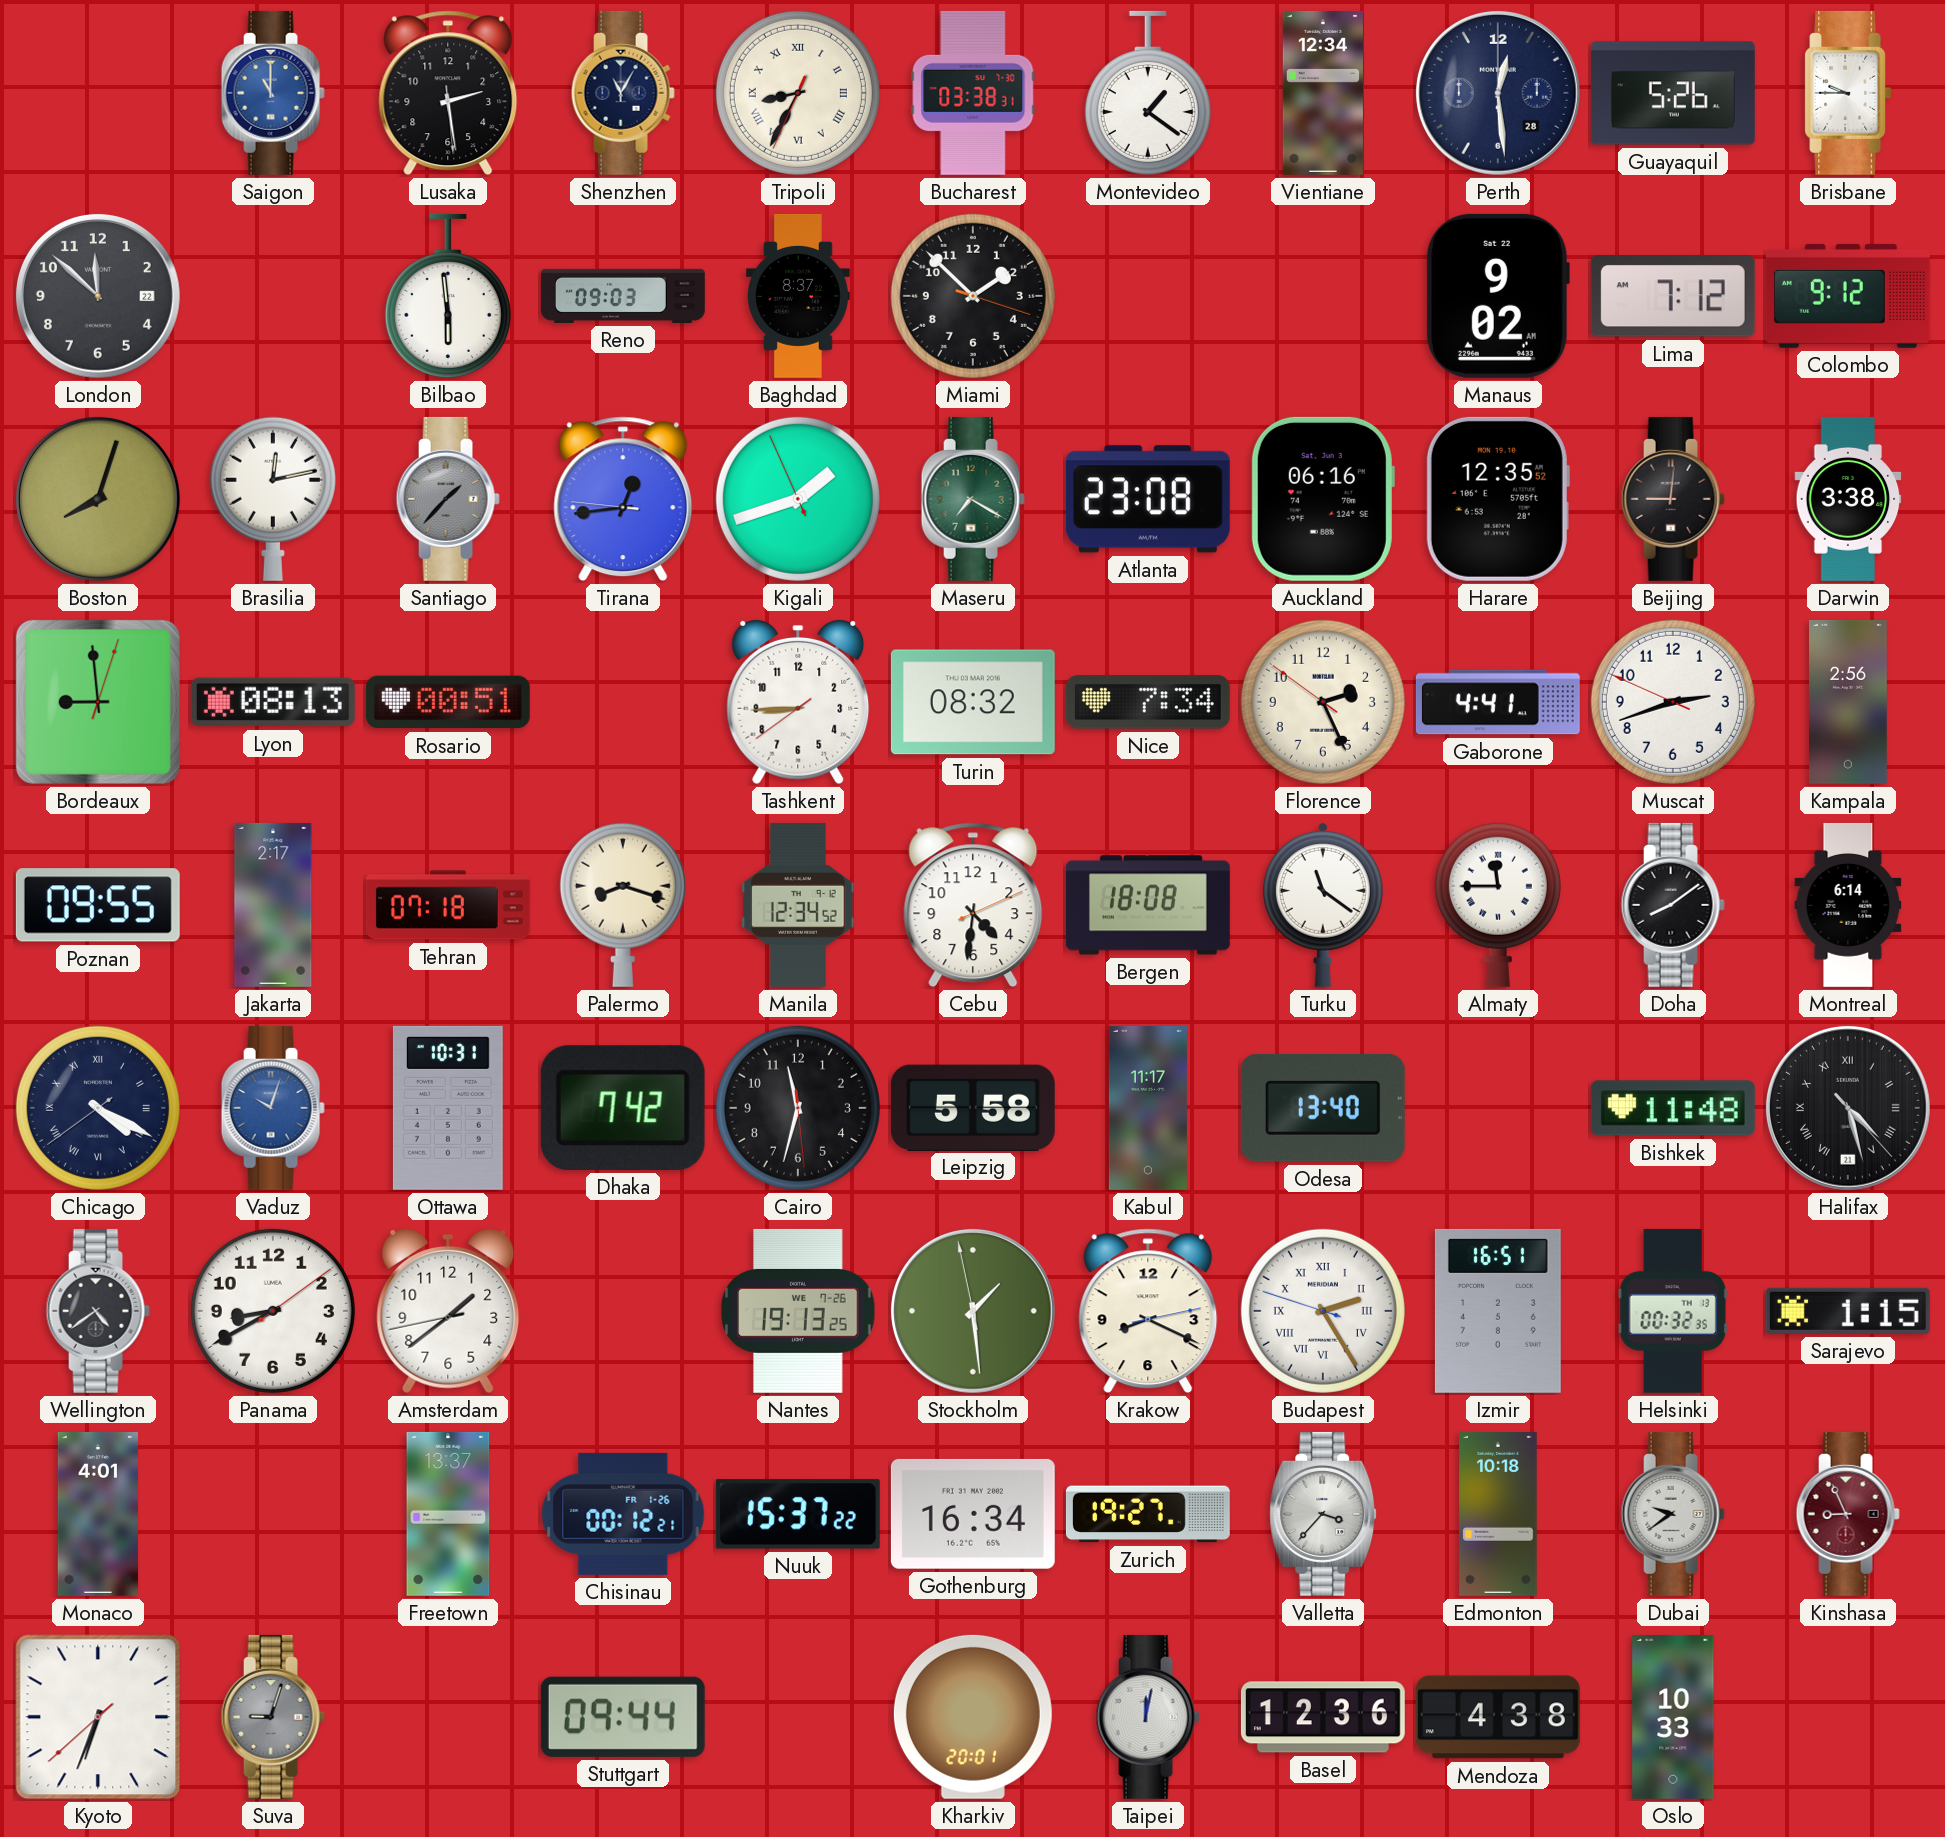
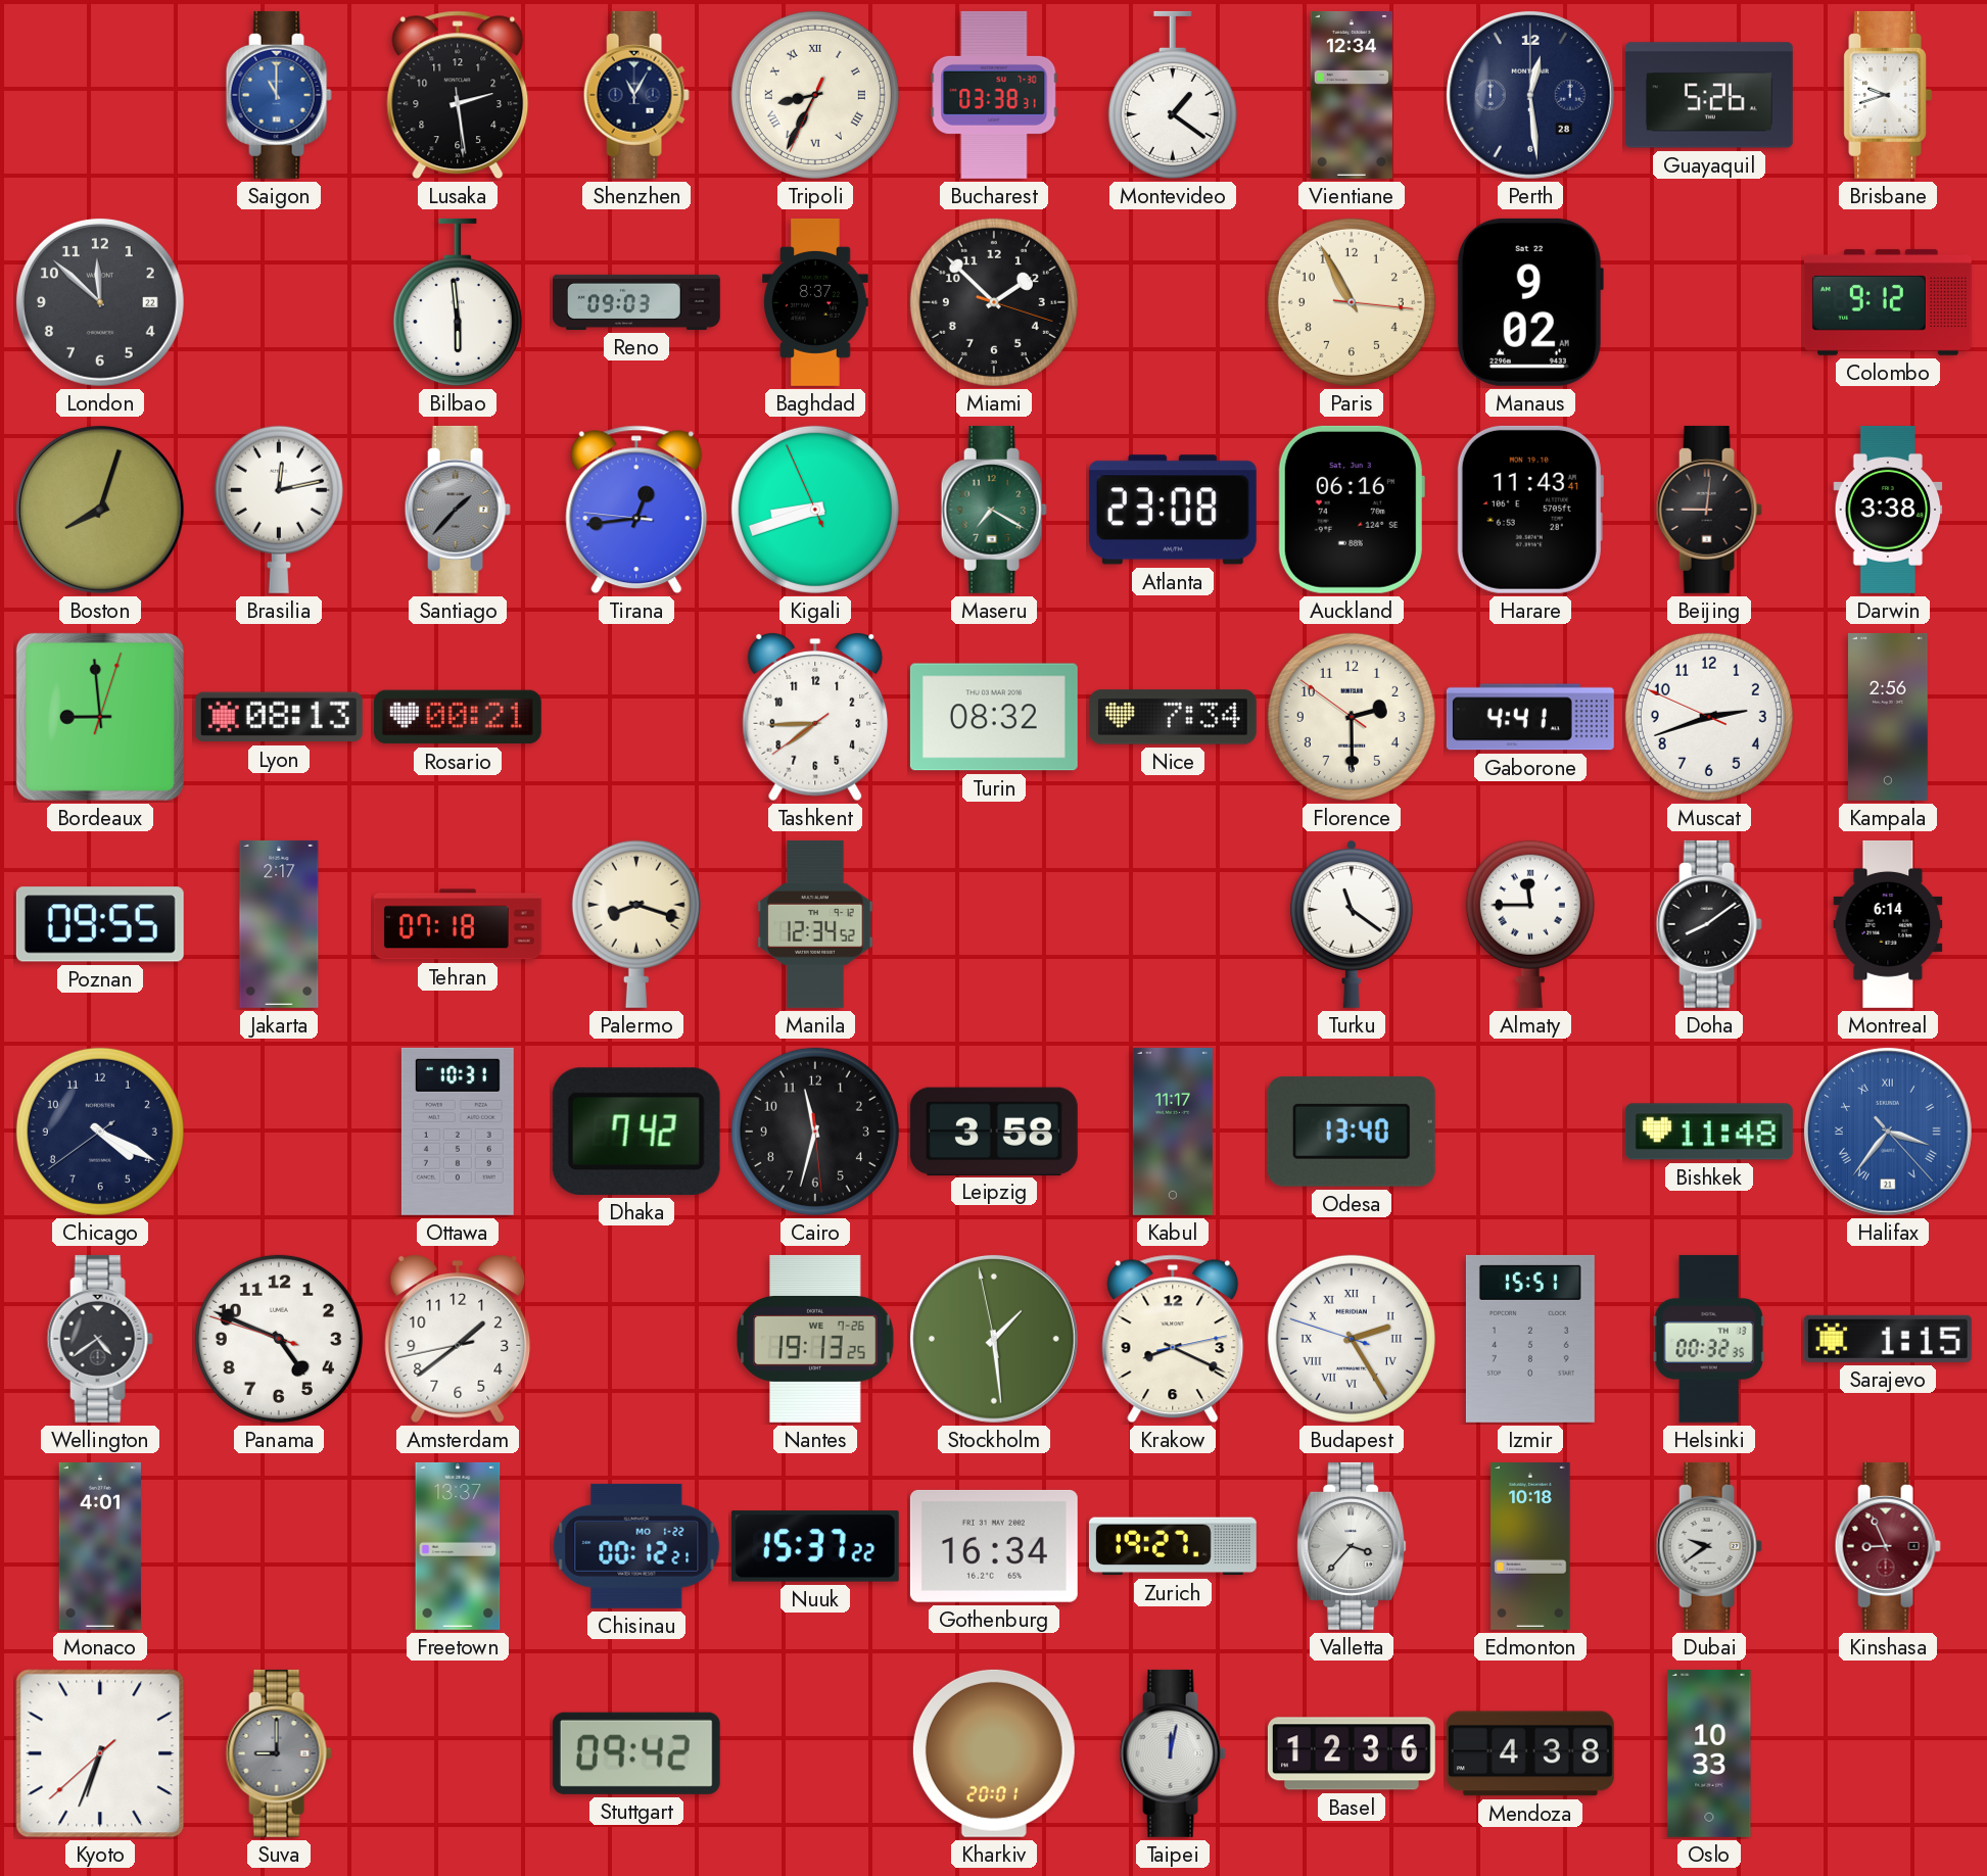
Brisbane: 9:45 -> 9:42
Paris: none -> 10:55
Lima: 7:12 -> none
Kigali: 1:41 -> 8:41
Harare: 12:35 -> 11:43
Rosario: 00:51 -> 00:21
Tashkent: 8:44 -> 7:44
Florence: 2:25 -> 2:29
Cebu: 4:31 -> none
Bergen: 18:08 -> none
Chicago numerals: Roman -> Arabic
Vaduz: 10:03 -> none
Leipzig: 5:58 -> 3:58
Halifax: 4:27 -> 3:36
Halifax dial: black -> blue
Panama: 8:40 -> 4:48
Izmir: 16:51 -> 15:51
Chisinau date: FR 1-26 -> MO 1-22
Suva: 9:03 -> 9:00
Stuttgart: 09:44 -> 09:42
